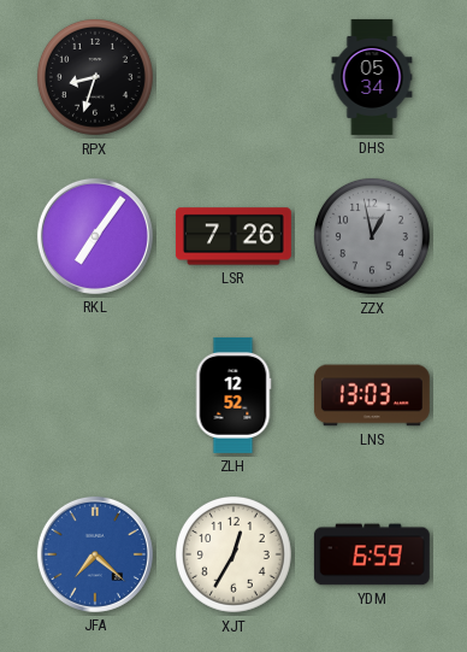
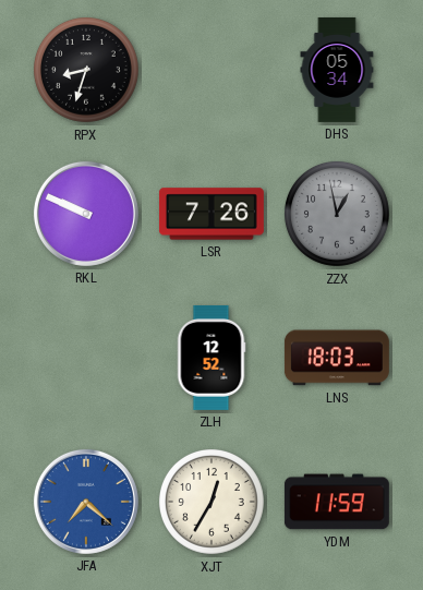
RKL: 7:06 -> 9:49
LNS: 13:03 -> 18:03
YDM: 6:59 -> 11:59
